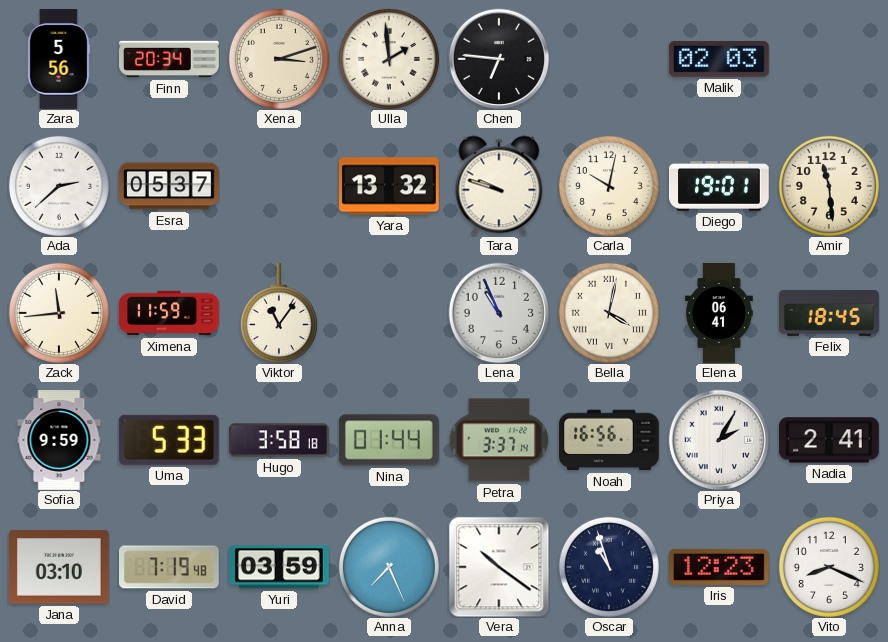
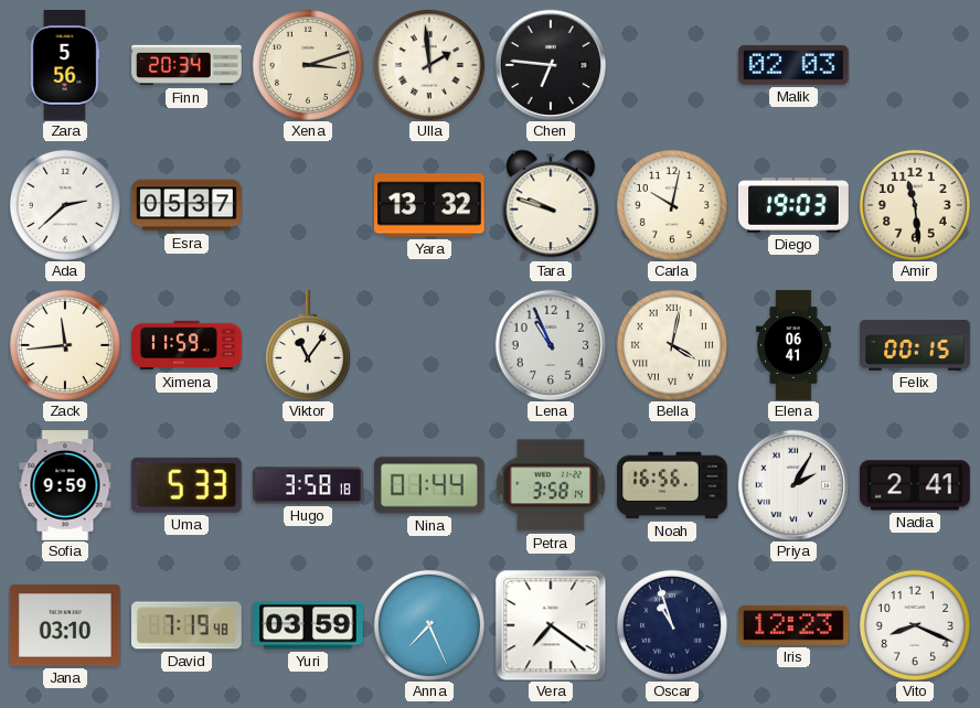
Diego: 19:01 -> 19:03
Felix: 18:45 -> 00:15
Petra: 3:37 -> 3:58
Vera: 10:21 -> 7:21
